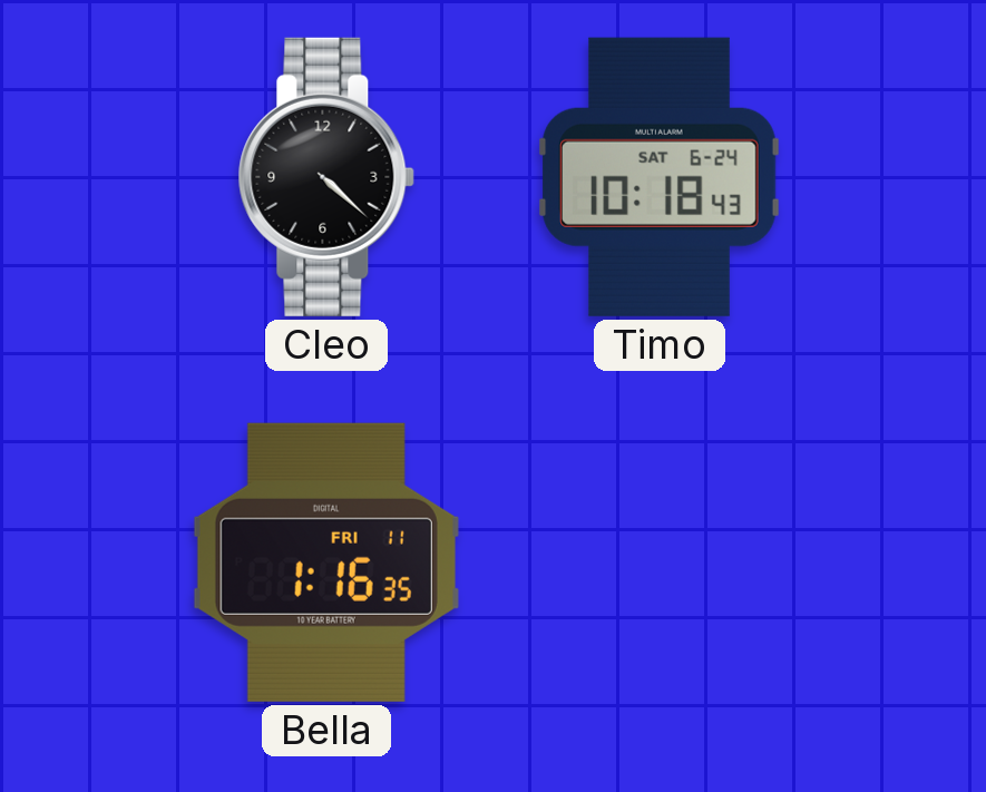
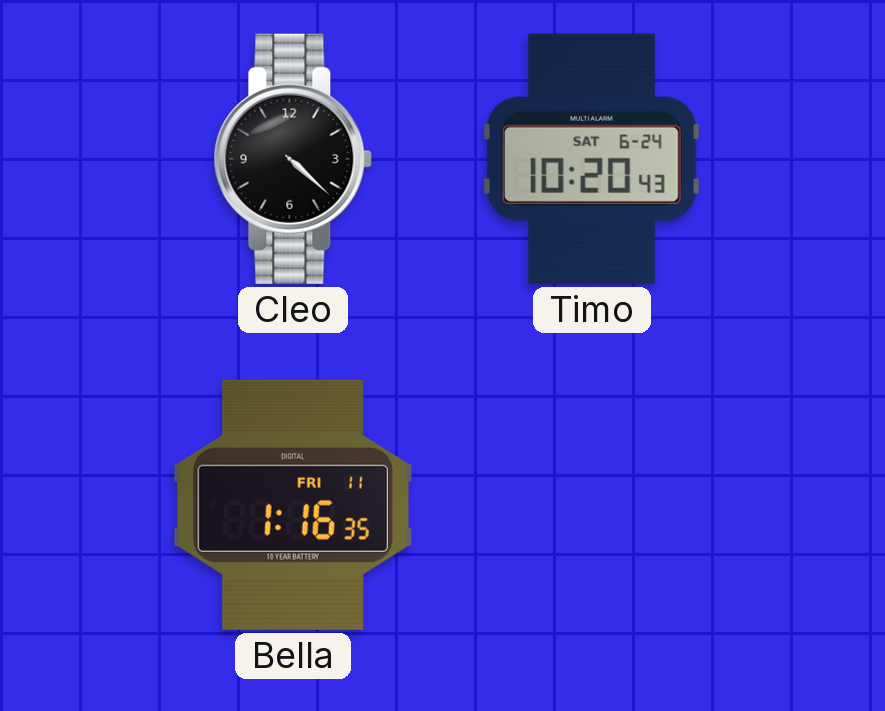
Timo: 10:18 -> 10:20
